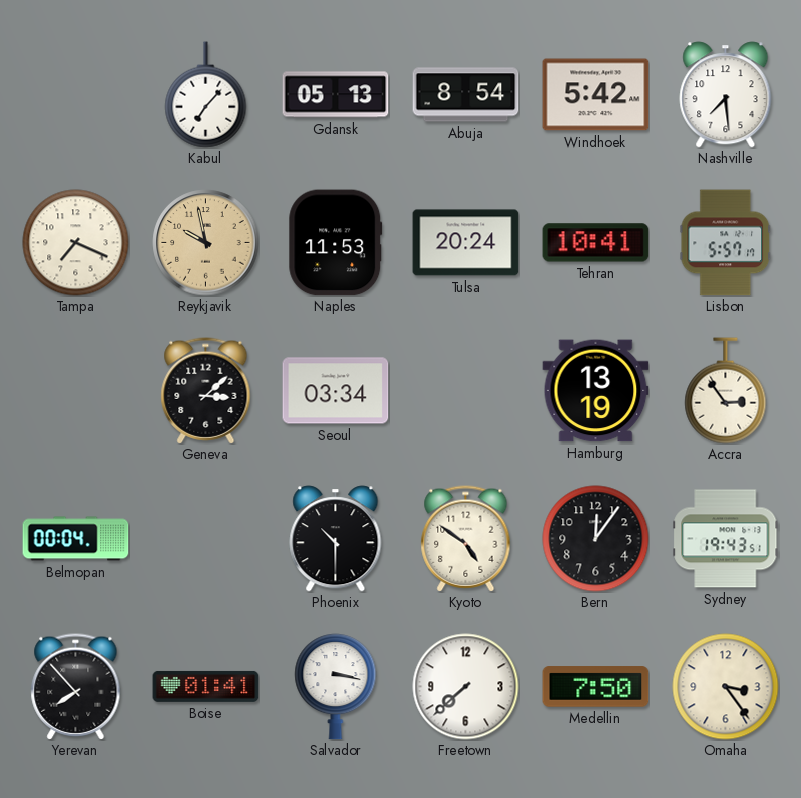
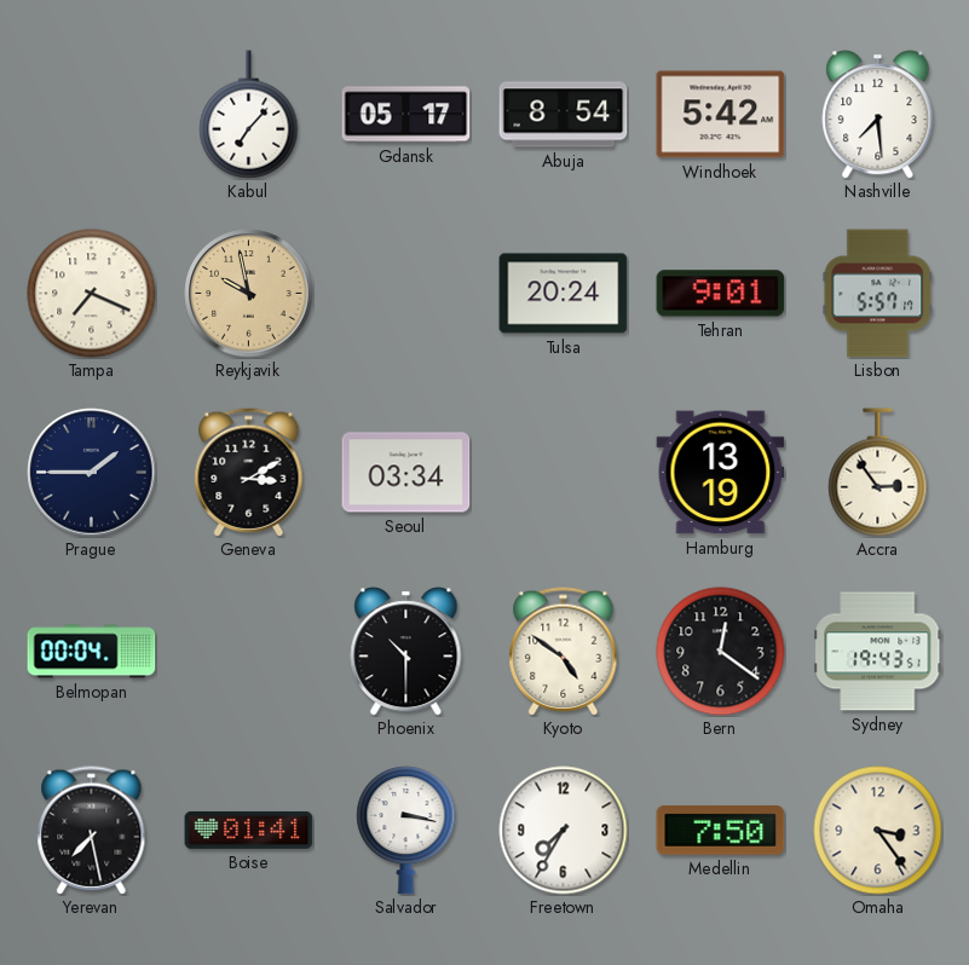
Gdansk: 05:13 -> 05:17
Naples: 11:53 -> none
Tehran: 10:41 -> 9:01
Prague: none -> 1:45
Geneva: 3:08 -> 3:10
Bern: 12:06 -> 12:21
Yerevan: 7:53 -> 7:28
Freetown: 7:38 -> 7:35
